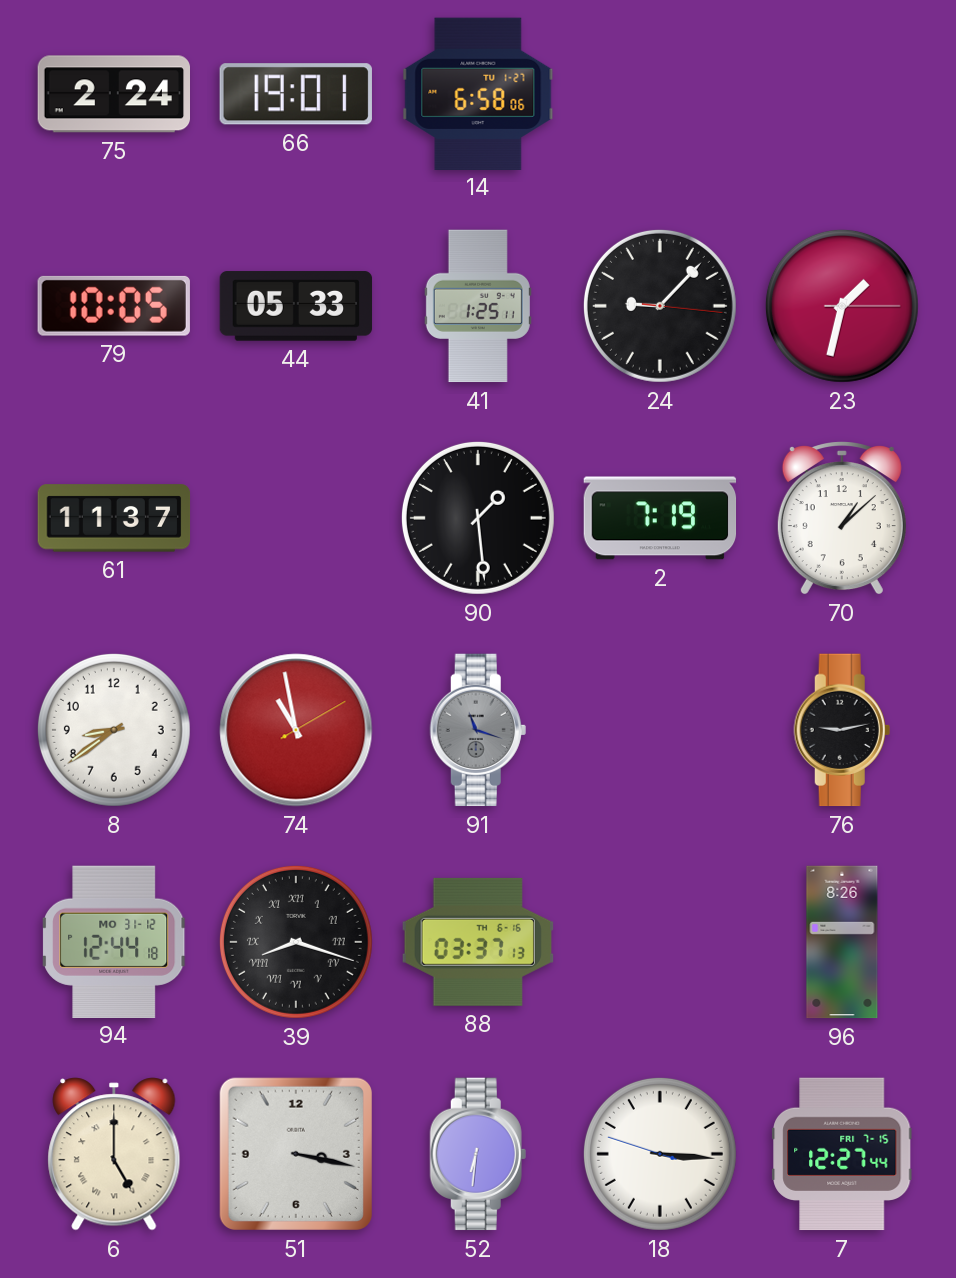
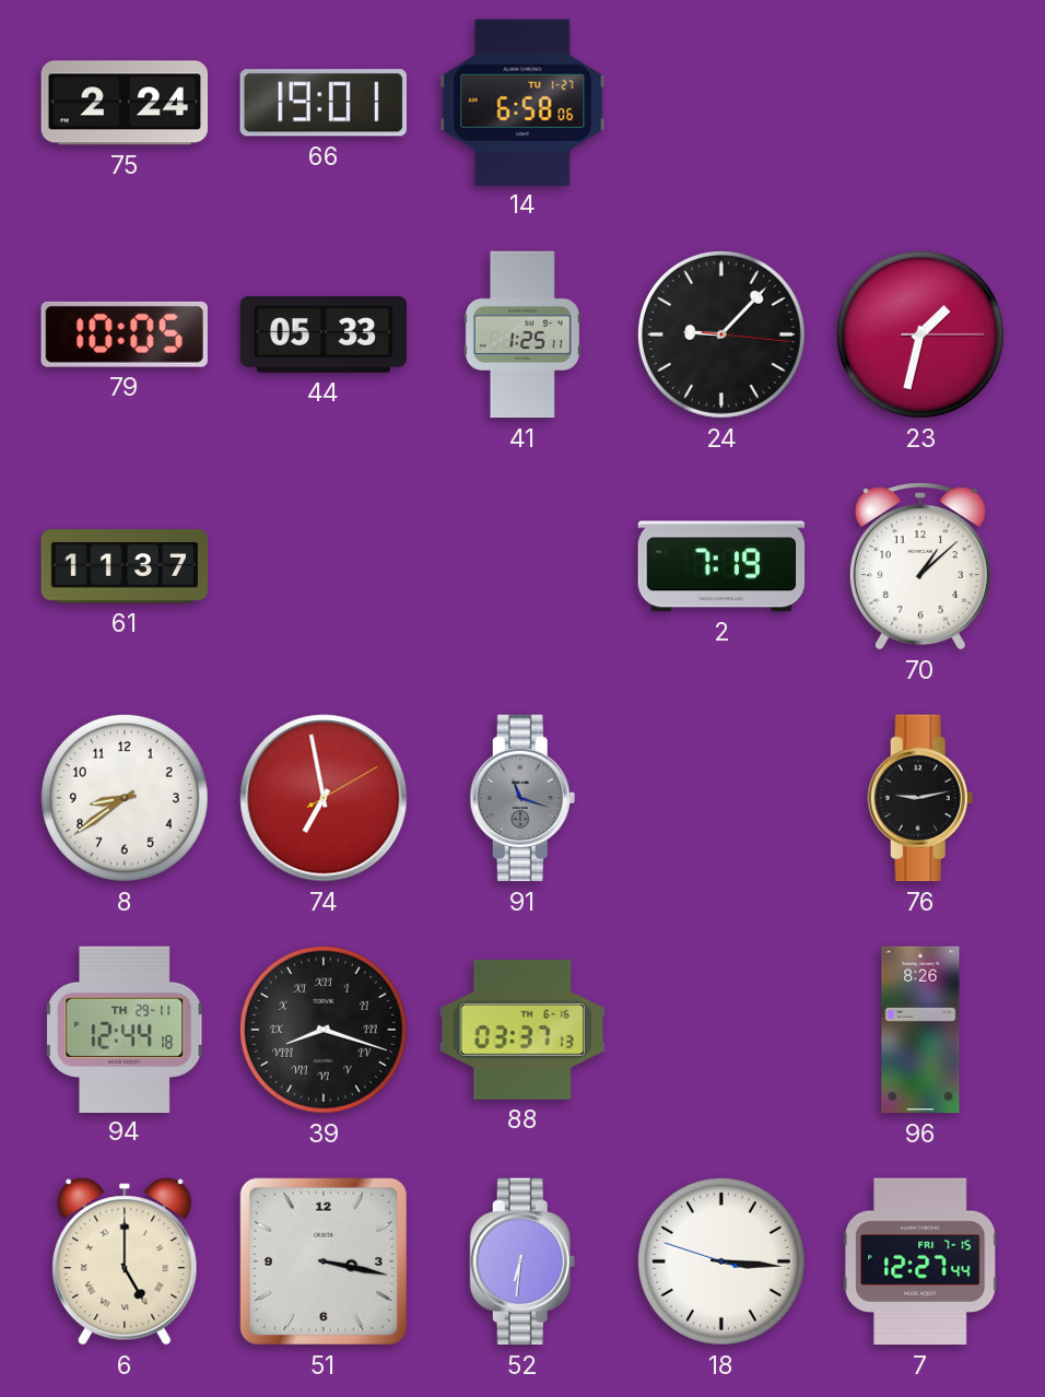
90: 1:29 -> none
74: 10:58 -> 6:58
94 date: MO 31-12 -> TH 29-11
